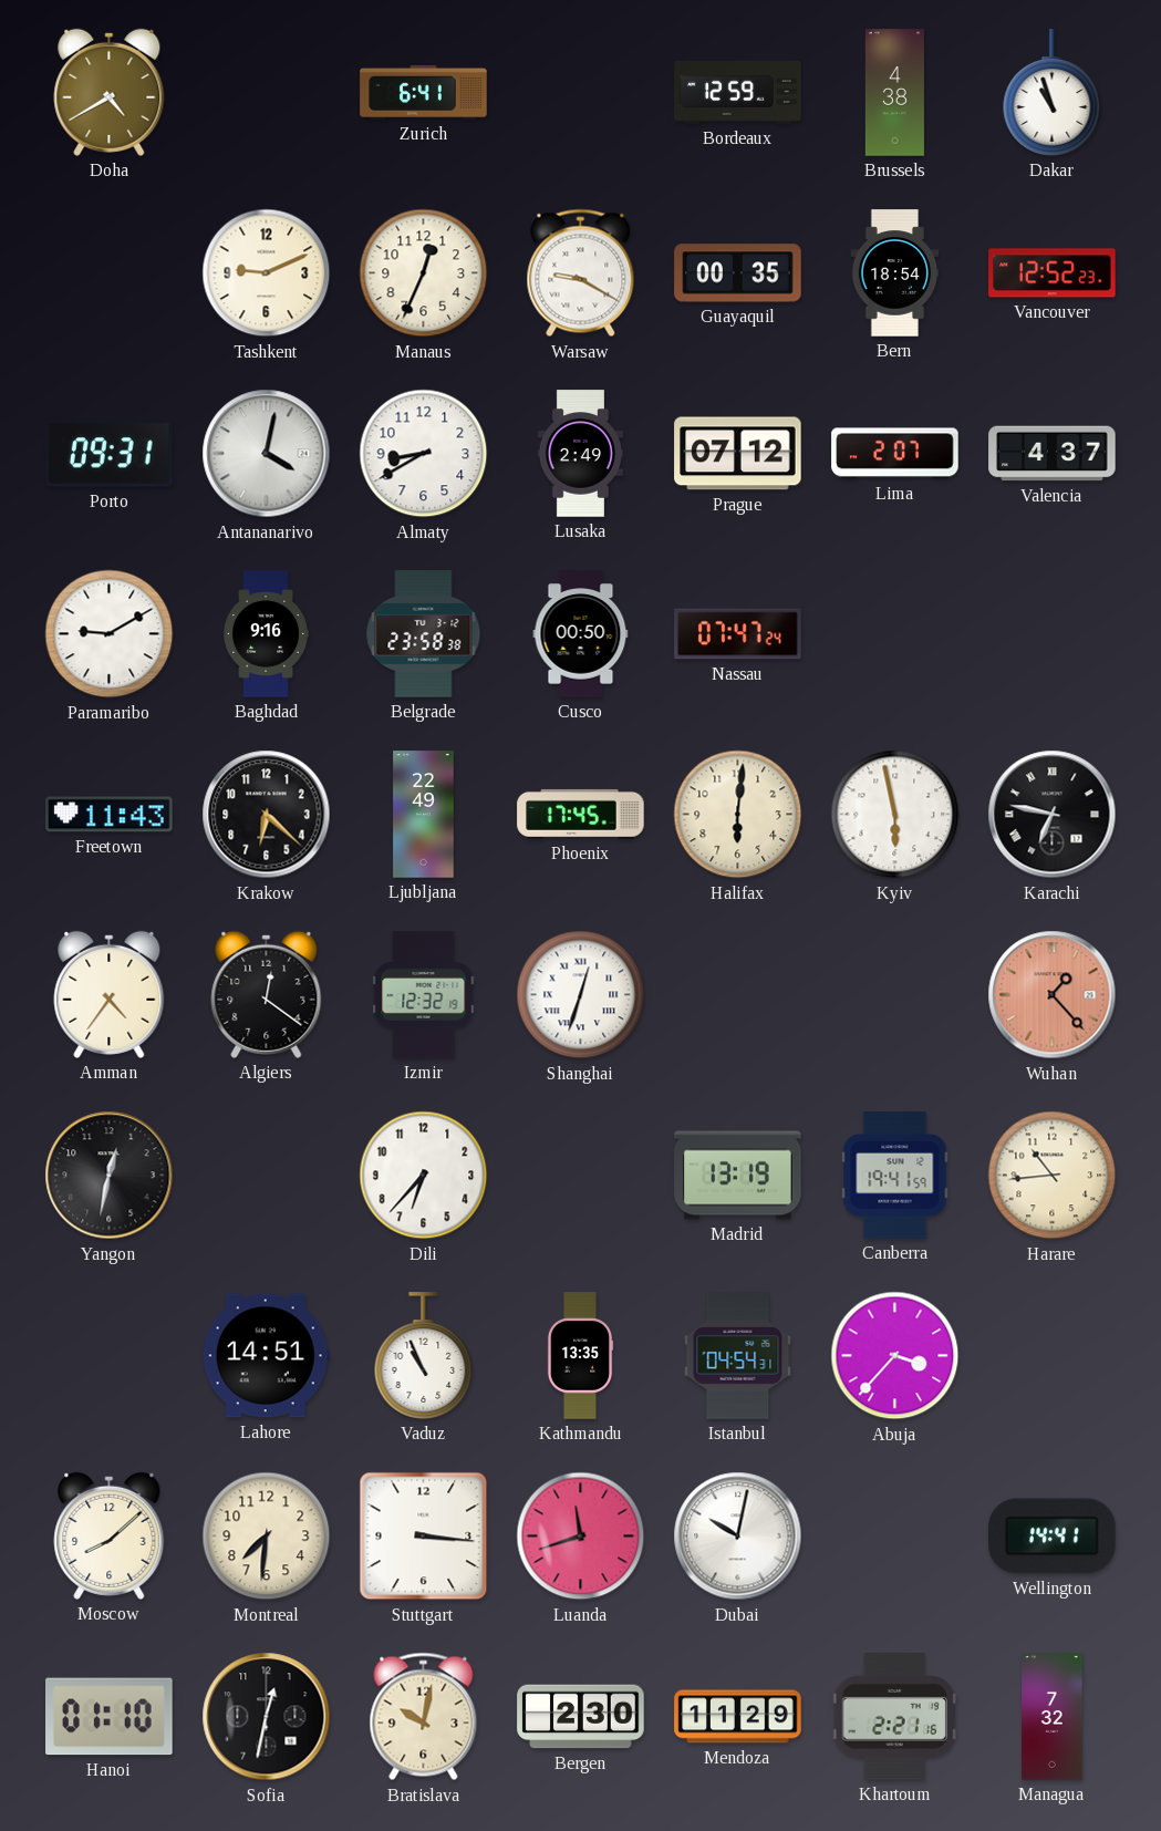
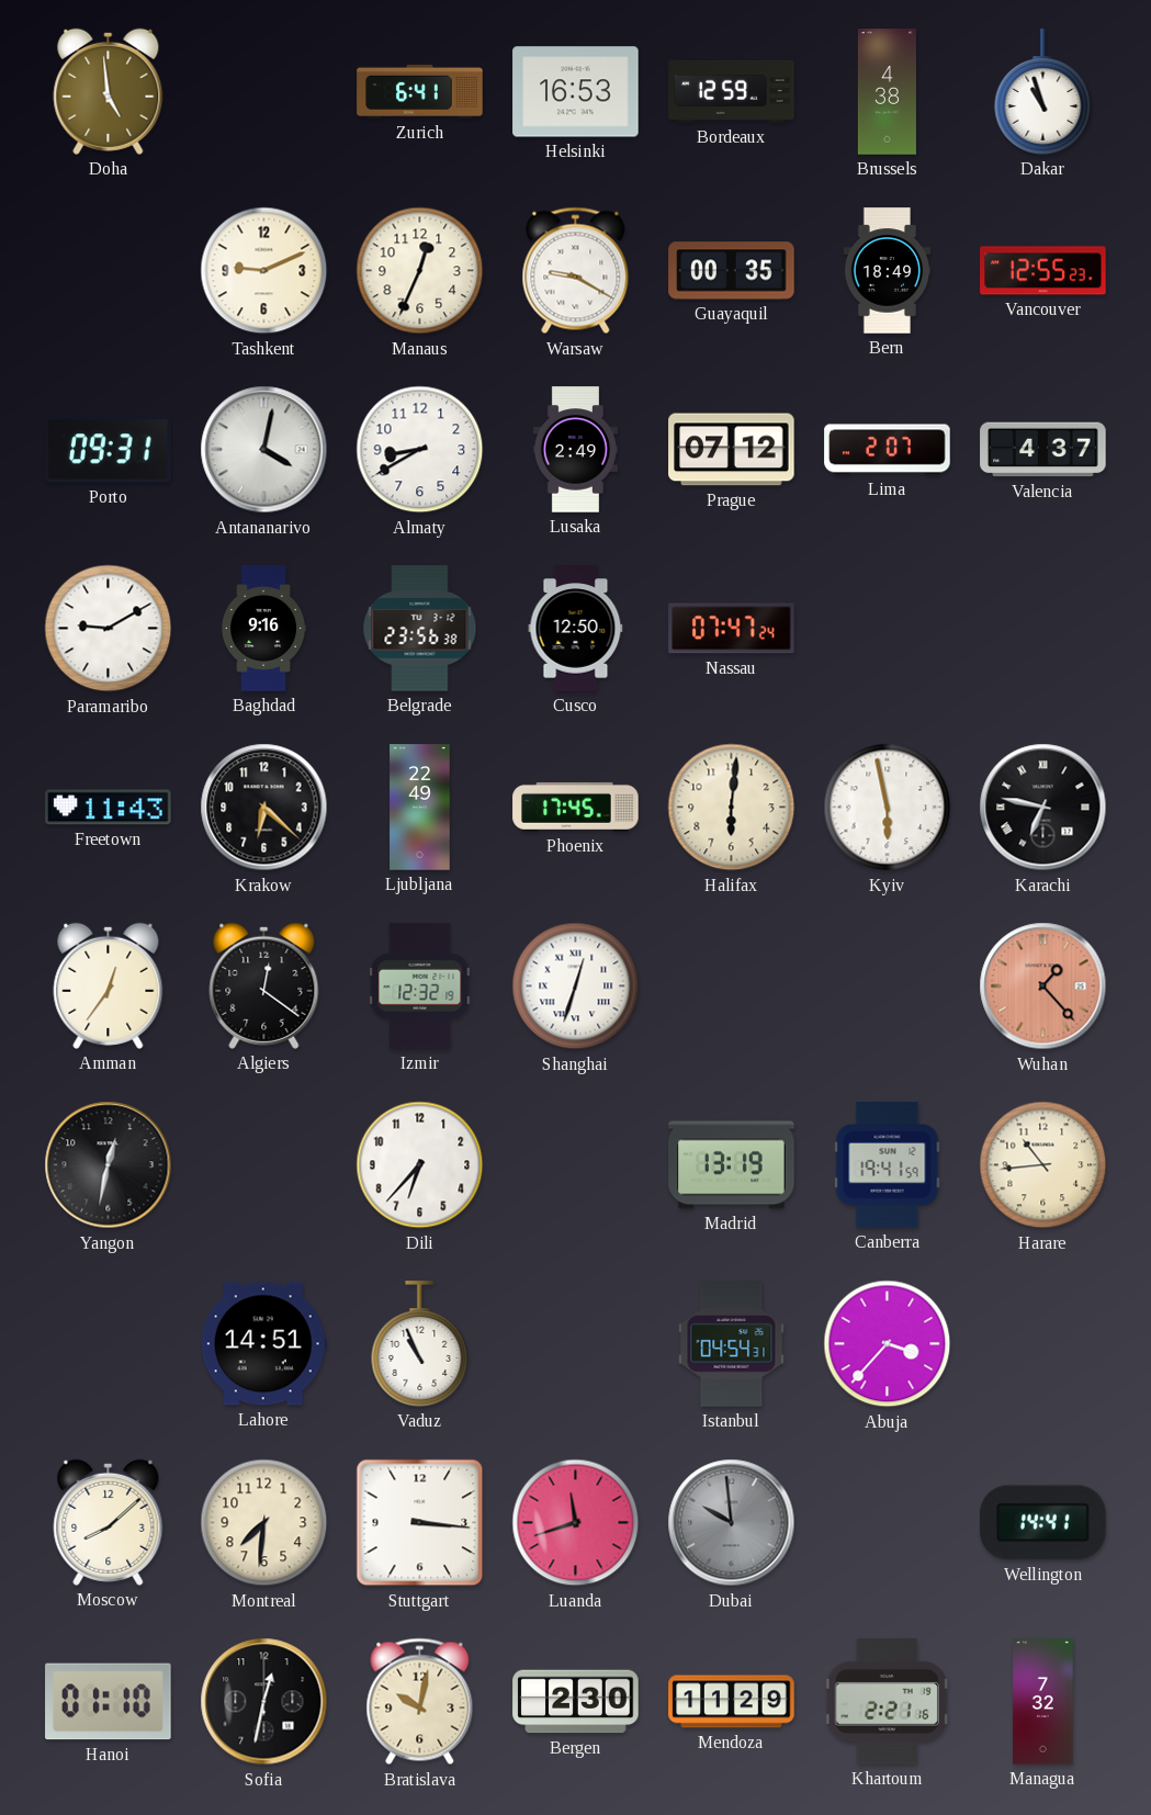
Doha: 4:40 -> 4:59
Helsinki: none -> 16:53
Bern: 18:54 -> 18:49
Vancouver: 12:52 -> 12:55
Belgrade: 23:58 -> 23:56
Cusco: 00:50 -> 12:50
Amman: 4:36 -> 12:36
Kathmandu: 13:35 -> none
Dubai: 10:02 -> 9:59
Dubai dial: white -> grey
